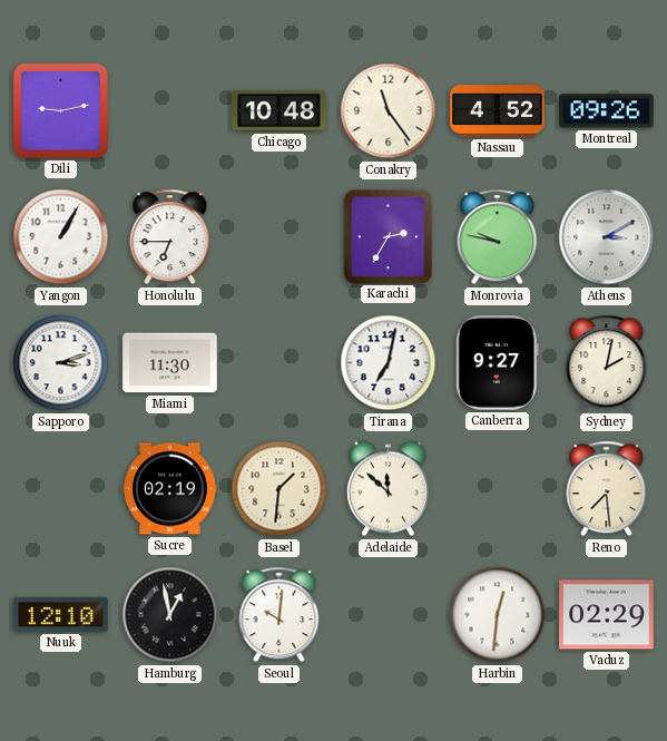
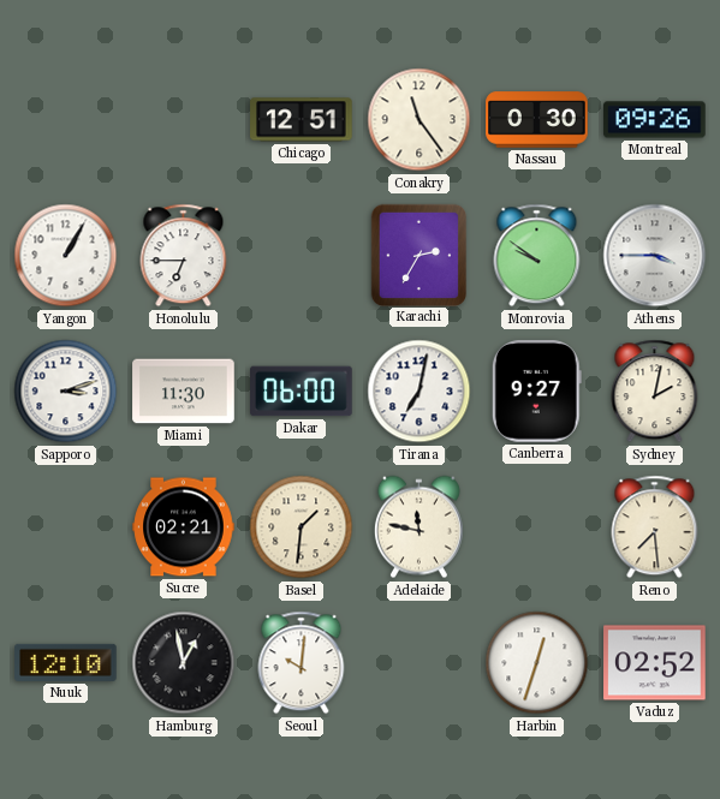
Dili: 9:13 -> none
Chicago: 10:48 -> 12:51
Nassau: 4:52 -> 0:30
Monrovia: 9:47 -> 9:51
Athens: 3:10 -> 3:45
Dakar: none -> 06:00
Sucre: 02:19 -> 02:21
Adelaide: 11:52 -> 11:47
Harbin: 12:31 -> 12:33
Vaduz: 02:29 -> 02:52
